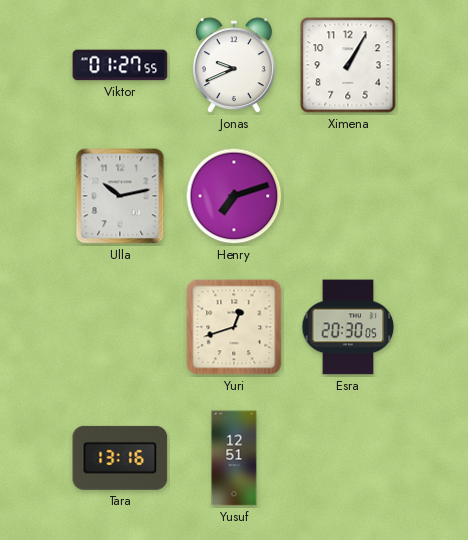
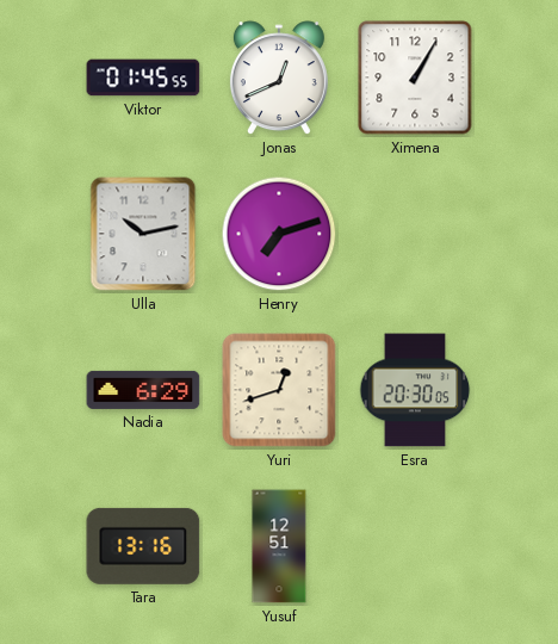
Viktor: 01:27 -> 01:45
Jonas: 9:41 -> 12:41
Nadia: none -> 6:29
